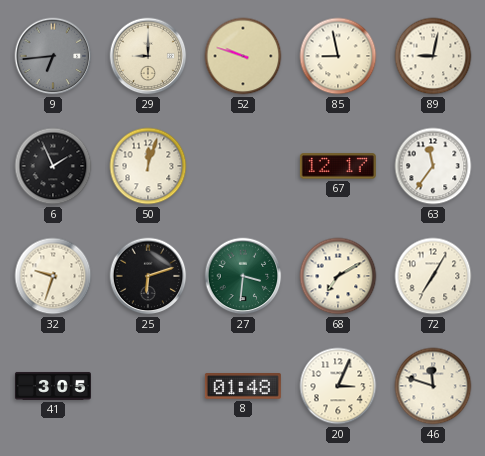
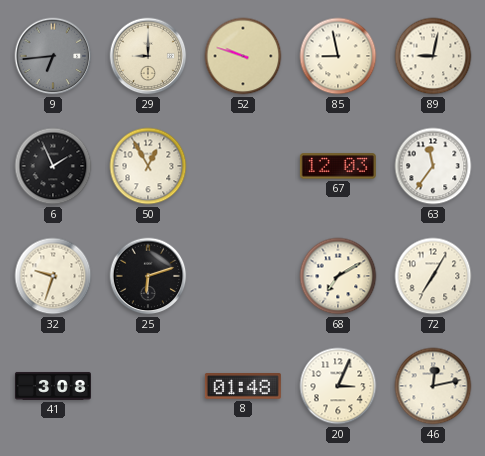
50: 12:03 -> 12:55
67: 12:17 -> 12:03
27: 3:31 -> none
41: 3:05 -> 3:08
46: 11:48 -> 12:13
